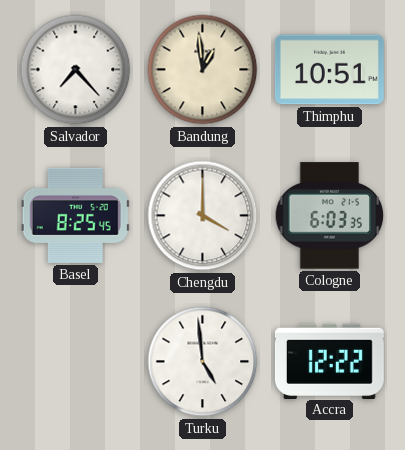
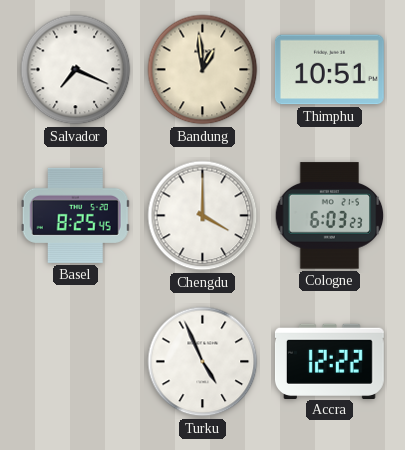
Salvador: 7:23 -> 7:19
Cologne: 6:03:35 -> 6:03:23
Turku: 4:59 -> 4:56
